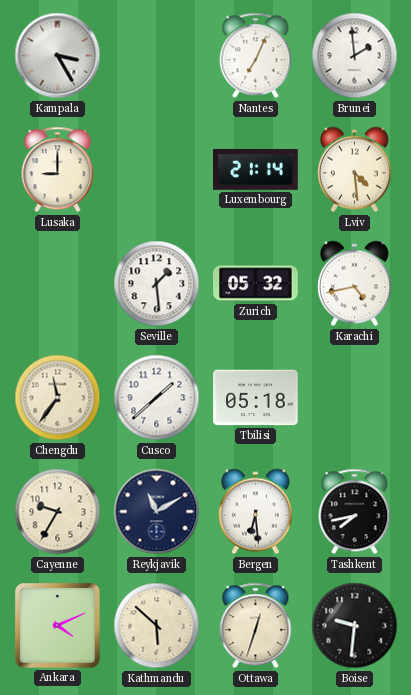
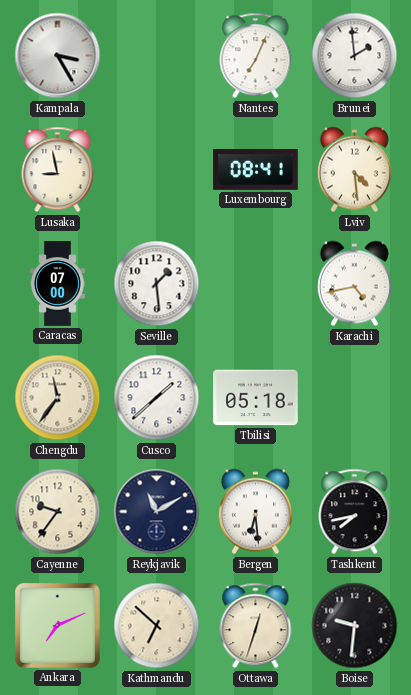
Lusaka: 9:00 -> 8:58
Luxembourg: 21:14 -> 08:41
Caracas: none -> 07:00
Zurich: 05:32 -> none
Cayenne: 9:35 -> 9:36
Ankara: 4:11 -> 7:11
Kathmandu: 5:52 -> 6:52
